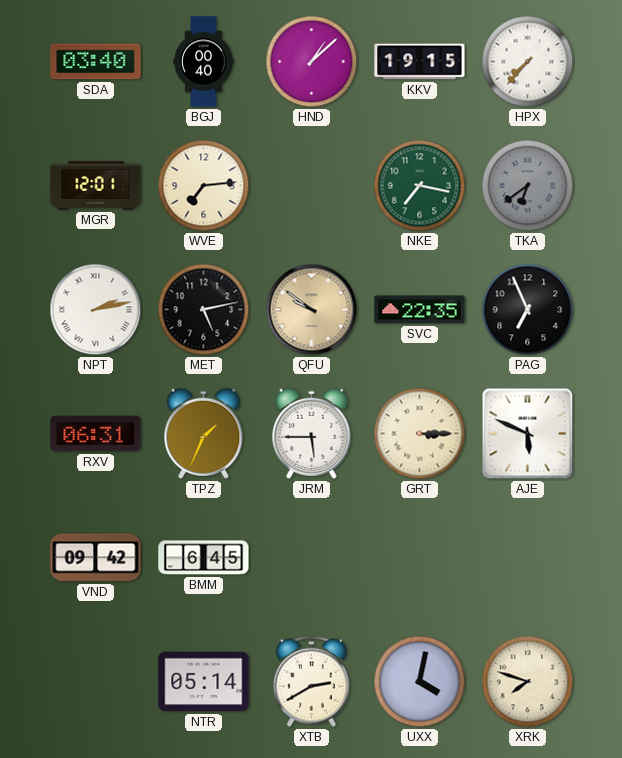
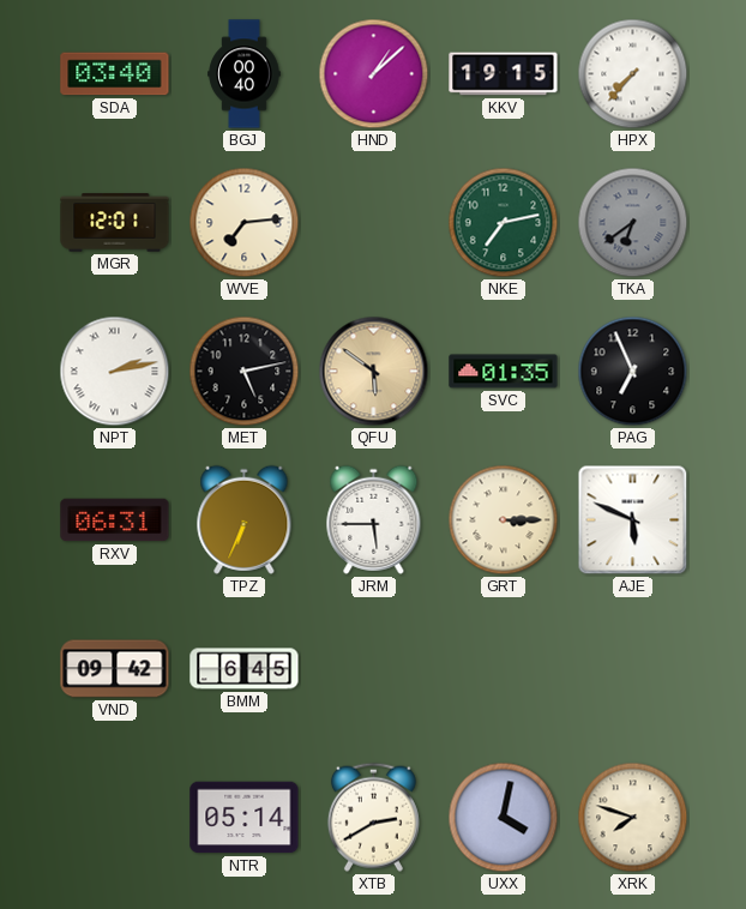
NKE: 7:17 -> 7:13
QFU: 9:51 -> 5:51
SVC: 22:35 -> 01:35
TPZ: 1:34 -> 6:34
